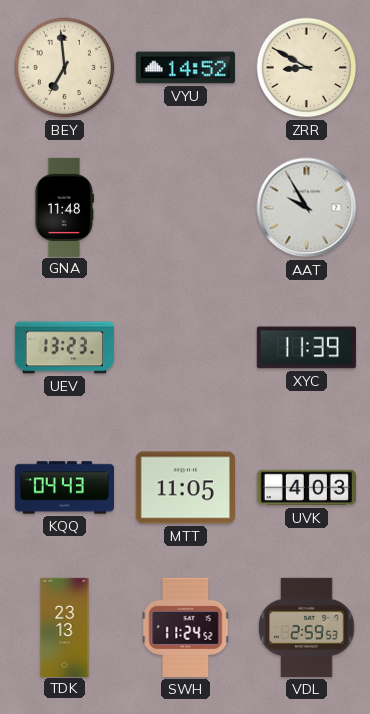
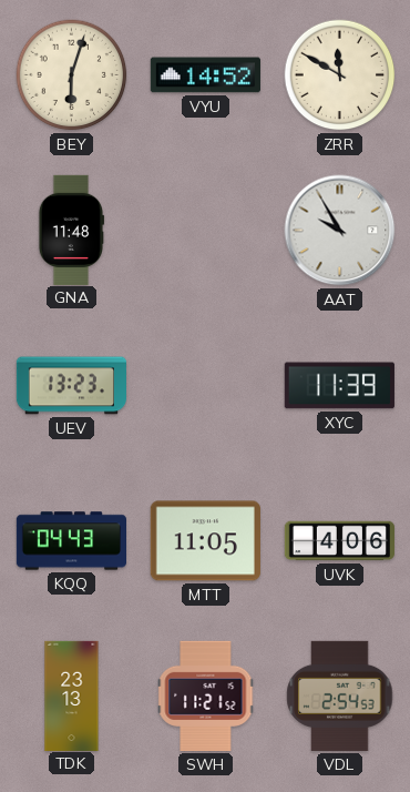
BEY: 6:59 -> 6:03
ZRR: 8:50 -> 11:50
UVK: 4:03 -> 4:06
SWH: 11:24 -> 11:21
VDL: 2:59 -> 2:54
